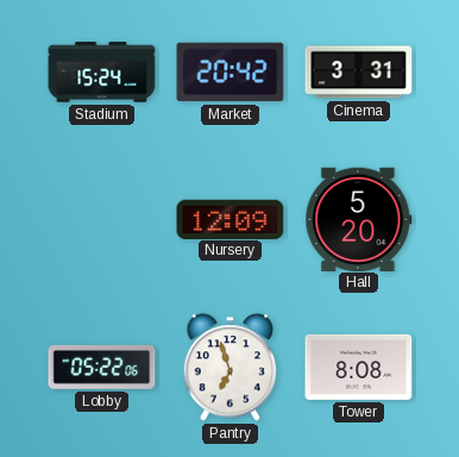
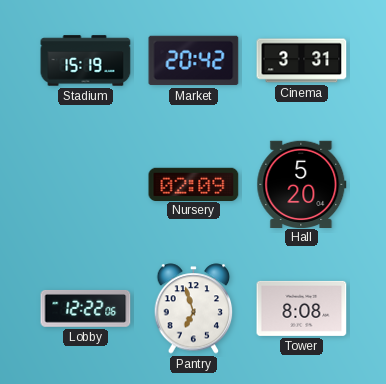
Stadium: 15:24 -> 15:19
Nursery: 12:09 -> 02:09
Lobby: 05:22 -> 12:22
